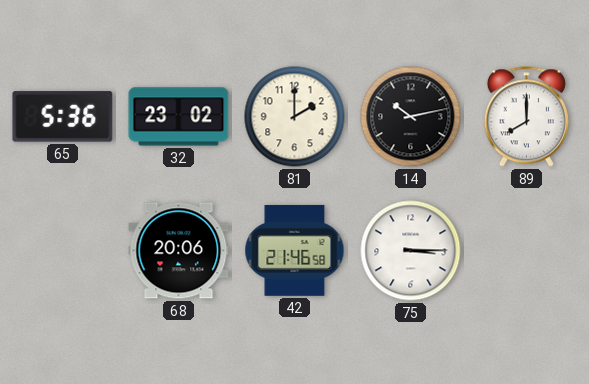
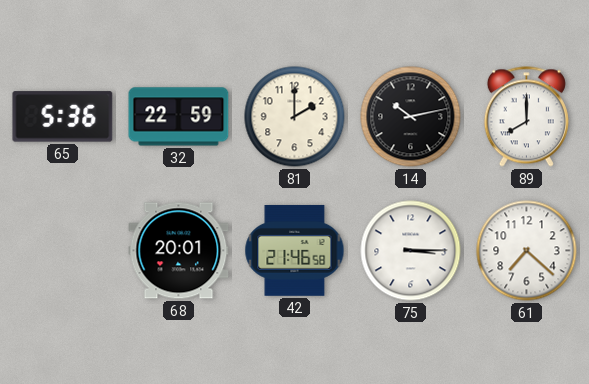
32: 23:02 -> 22:59
68: 20:06 -> 20:01
61: none -> 7:22
